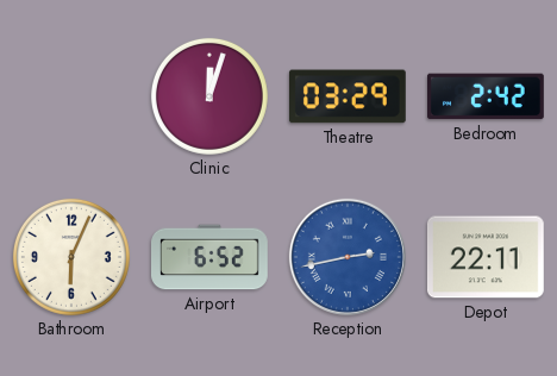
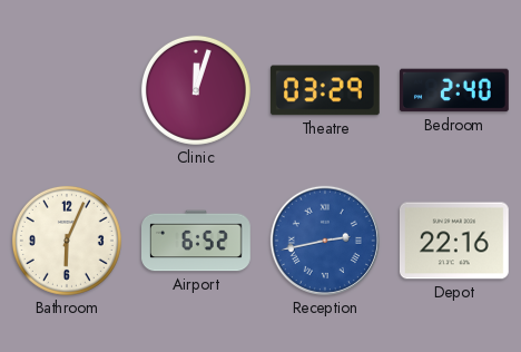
Bedroom: 2:42 -> 2:40
Depot: 22:11 -> 22:16
